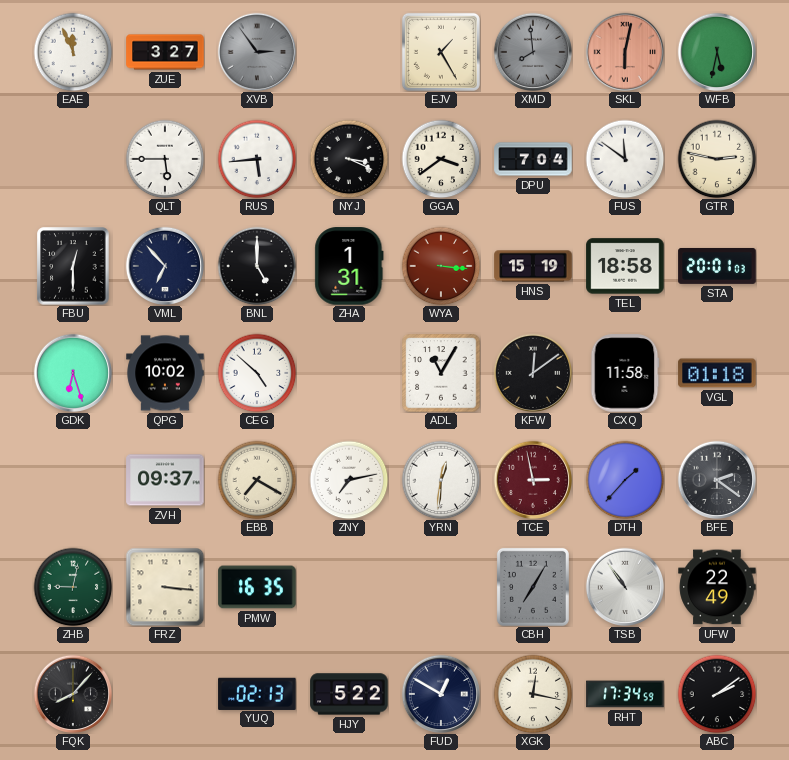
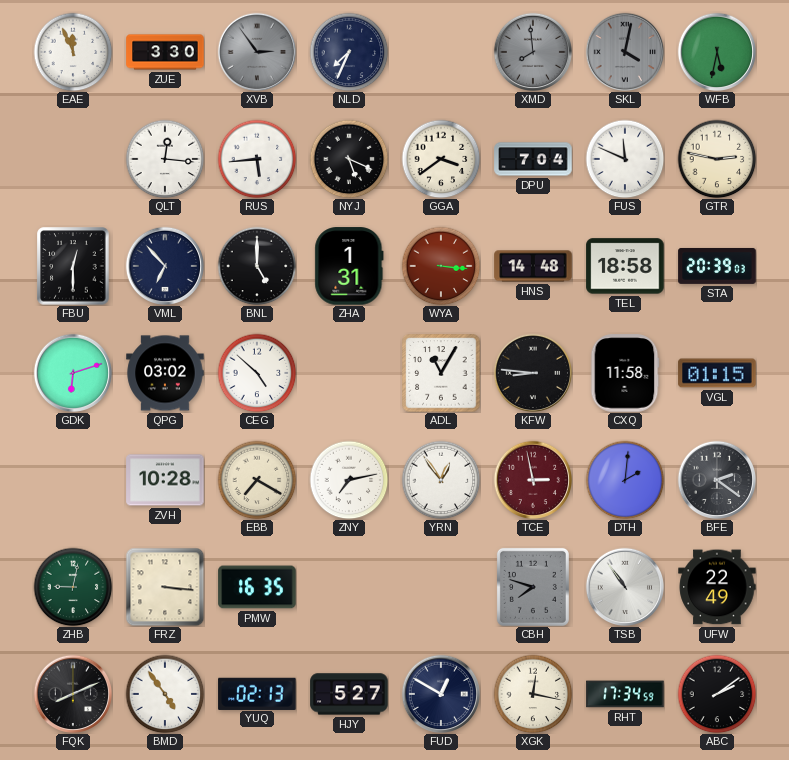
ZUE: 3:27 -> 3:30
NLD: none -> 7:34
EJV: 1:25 -> none
SKL: 6:02 -> 4:02
SKL dial: salmon -> grey
QLT: 5:45 -> 12:16
NYJ: 3:19 -> 5:19
FUS: 11:51 -> 11:49
HNS: 15:19 -> 14:48
STA: 20:01 -> 20:39
GDK: 6:27 -> 6:12
QPG: 10:02 -> 03:02
KFW: 12:09 -> 8:46
VGL: 01:18 -> 01:15
ZVH: 09:37 -> 10:28
YRN: 12:31 -> 12:54
DTH: 1:37 -> 2:01
CBH: 7:05 -> 7:48
FQK: 8:07 -> 8:11
BMD: none -> 4:54
HJY: 5:22 -> 5:27
